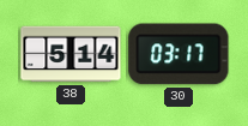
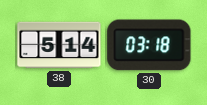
30: 03:17 -> 03:18
